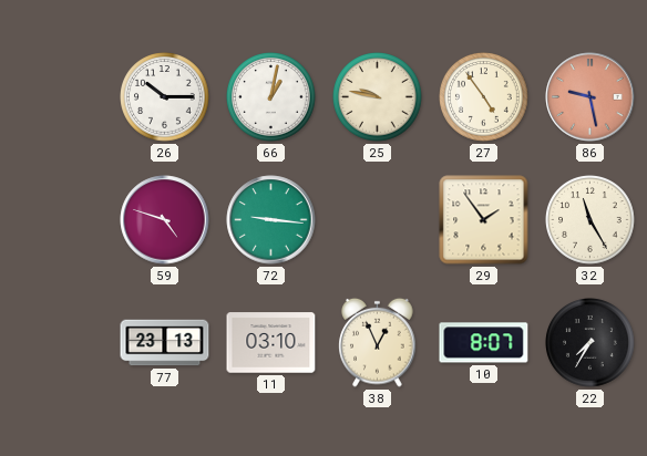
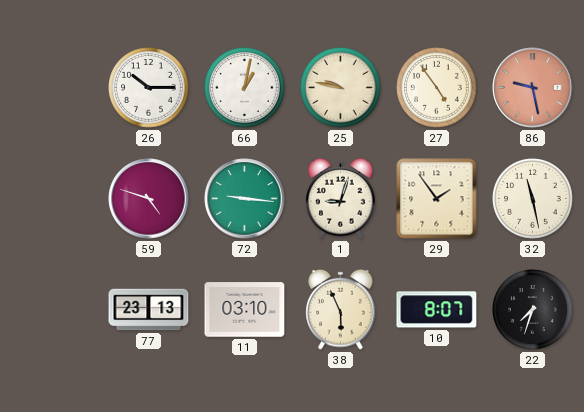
1: none -> 9:03
32: 11:25 -> 11:28
38: 12:56 -> 5:56
22: 7:35 -> 7:33
